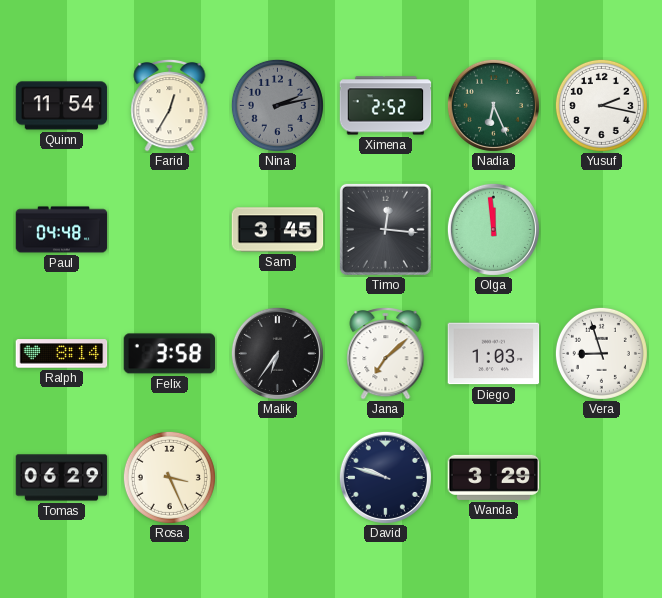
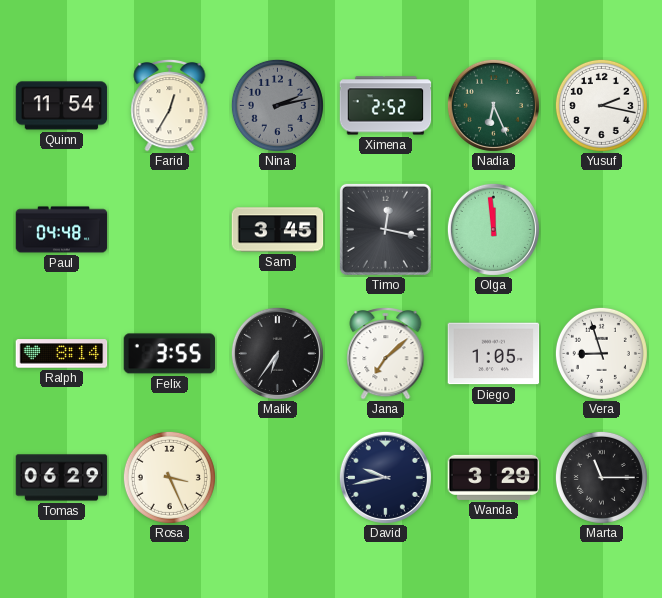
Timo: 12:16 -> 12:17
Felix: 3:58 -> 3:55
Diego: 1:03 -> 1:05
David: 9:48 -> 9:43
Marta: none -> 11:15
